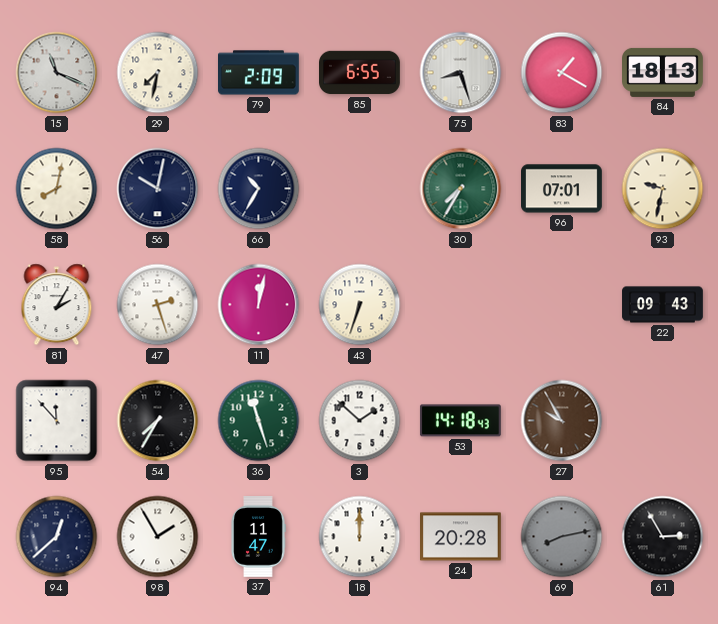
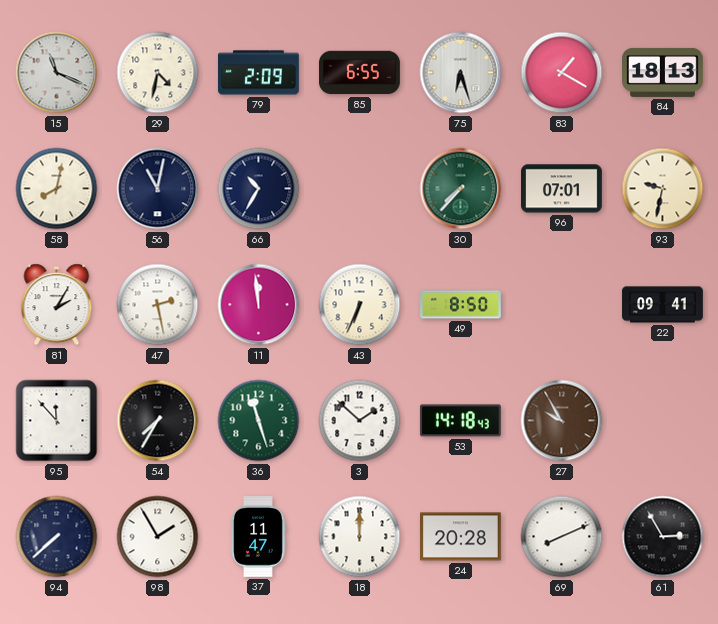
29: 7:32 -> 4:32
75: 8:27 -> 6:27
56: 10:02 -> 11:02
30: 7:35 -> 7:37
47: 2:27 -> 2:28
11: 12:02 -> 11:59
43: 6:33 -> 6:34
49: none -> 8:50
22: 09:43 -> 09:41
94: 12:38 -> 7:38
69: 8:13 -> 8:11
69 dial: grey -> white
